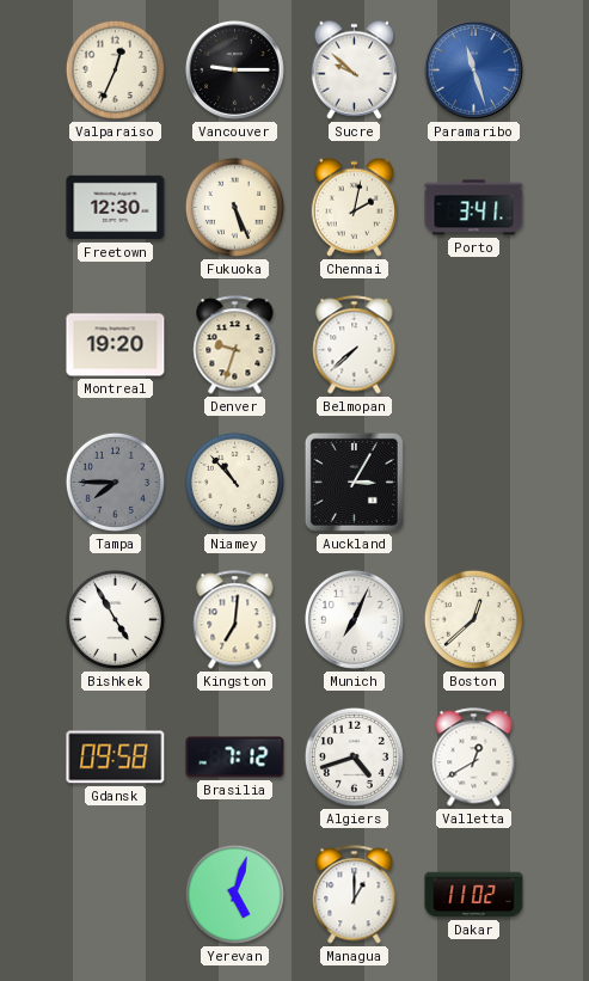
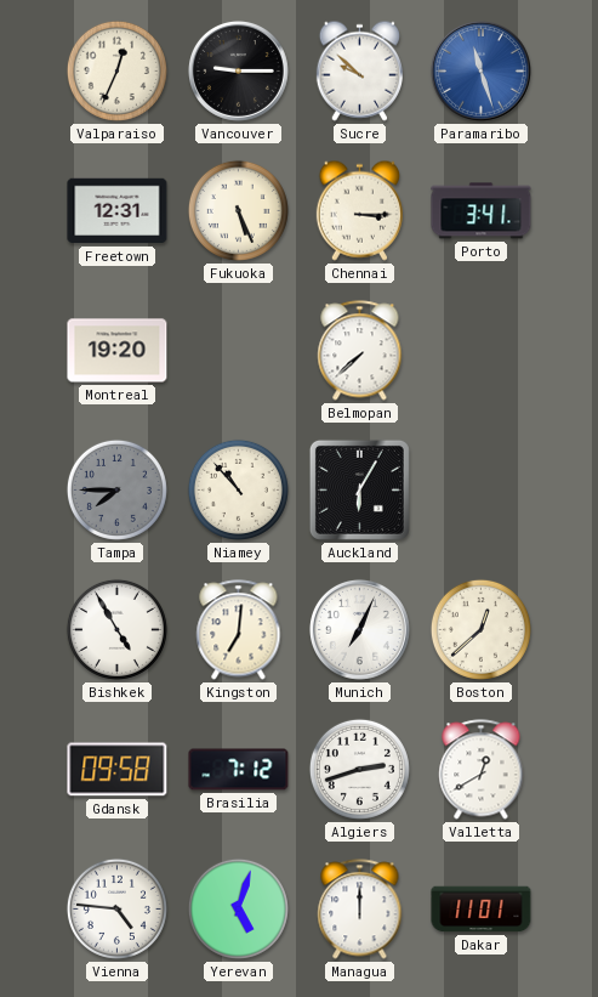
Freetown: 12:30 -> 12:31
Chennai: 2:02 -> 3:15
Denver: 9:33 -> none
Auckland: 3:05 -> 6:05
Algiers: 4:42 -> 2:42
Vienna: none -> 4:46
Managua: 1:00 -> 12:00
Dakar: 11:02 -> 11:01
